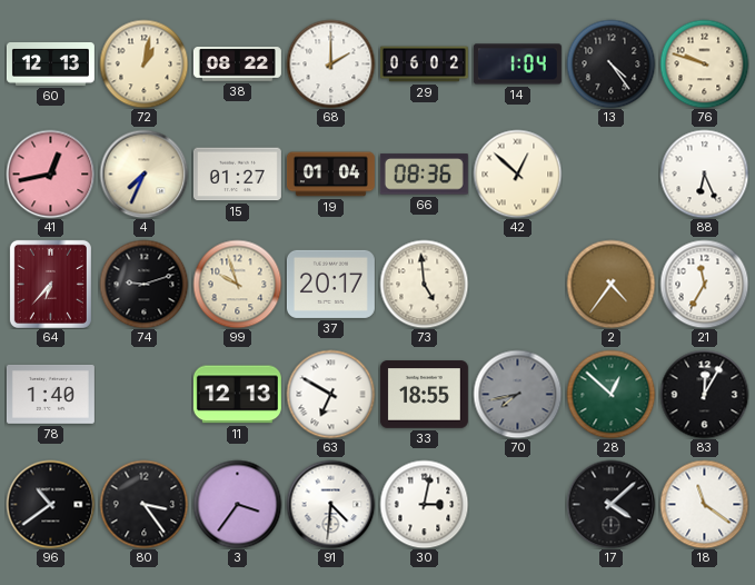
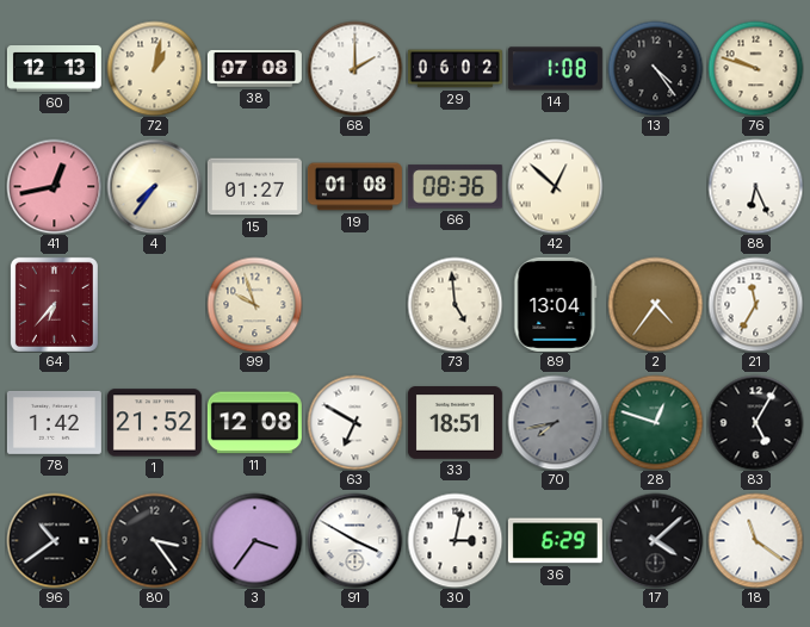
38: 08:22 -> 07:08
14: 1:04 -> 1:08
4: 7:34 -> 7:36
19: 01:04 -> 01:08
74: 9:12 -> none
37: 20:17 -> none
89: none -> 13:04
78: 1:40 -> 1:42
1: none -> 21:52
11: 12:13 -> 12:08
33: 18:55 -> 18:51
28: 12:52 -> 12:48
83: 12:05 -> 5:05
91: 4:31 -> 3:50
36: none -> 6:29
